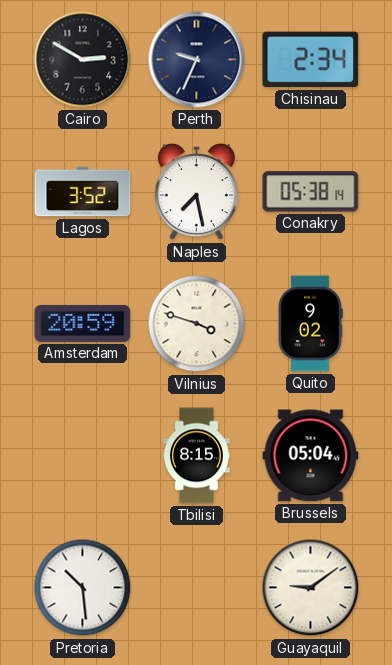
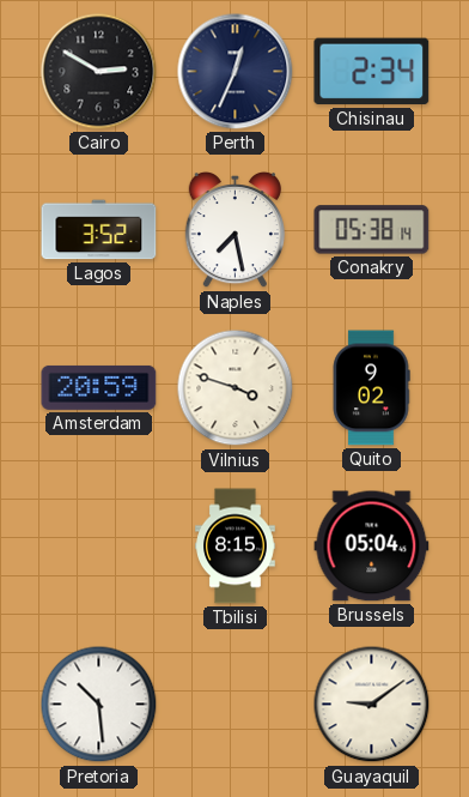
Perth: 9:34 -> 12:34
